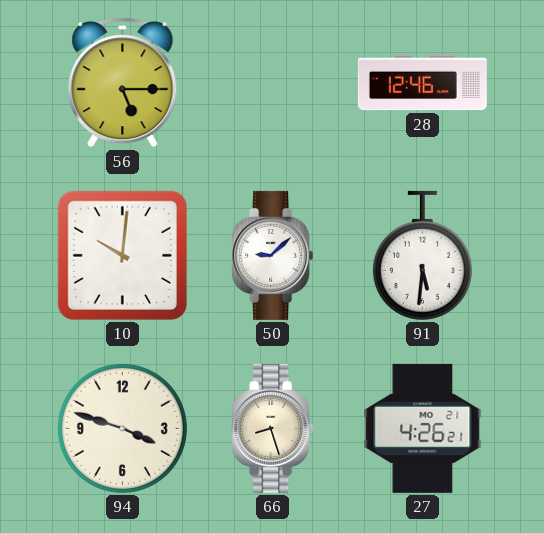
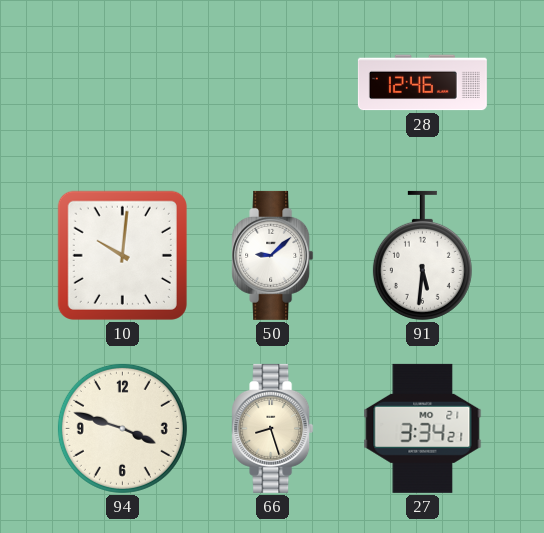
56: 5:15 -> none
27: 4:26 -> 3:34
